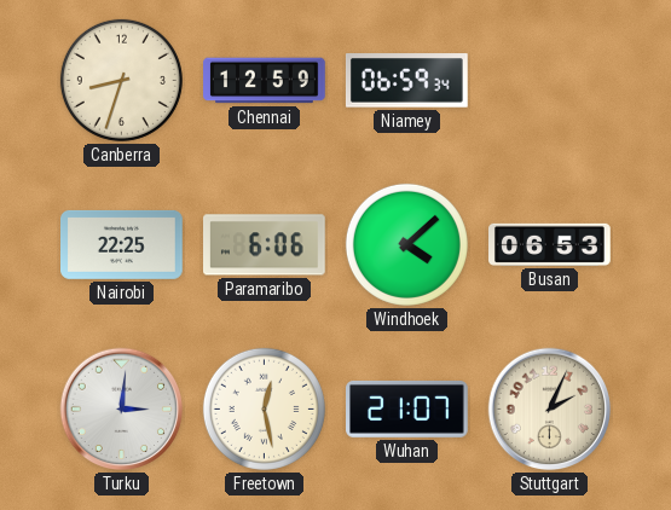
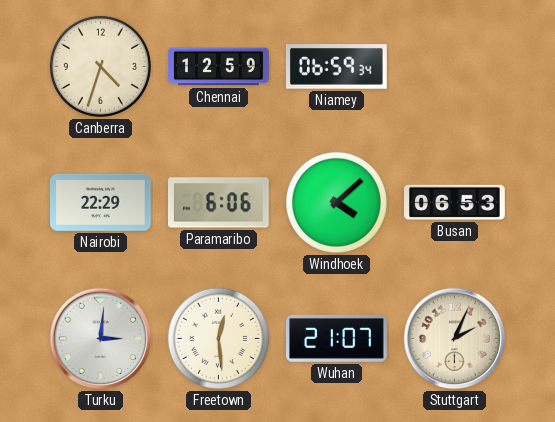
Canberra: 8:33 -> 4:33
Nairobi: 22:25 -> 22:29
Freetown: 12:28 -> 12:29
